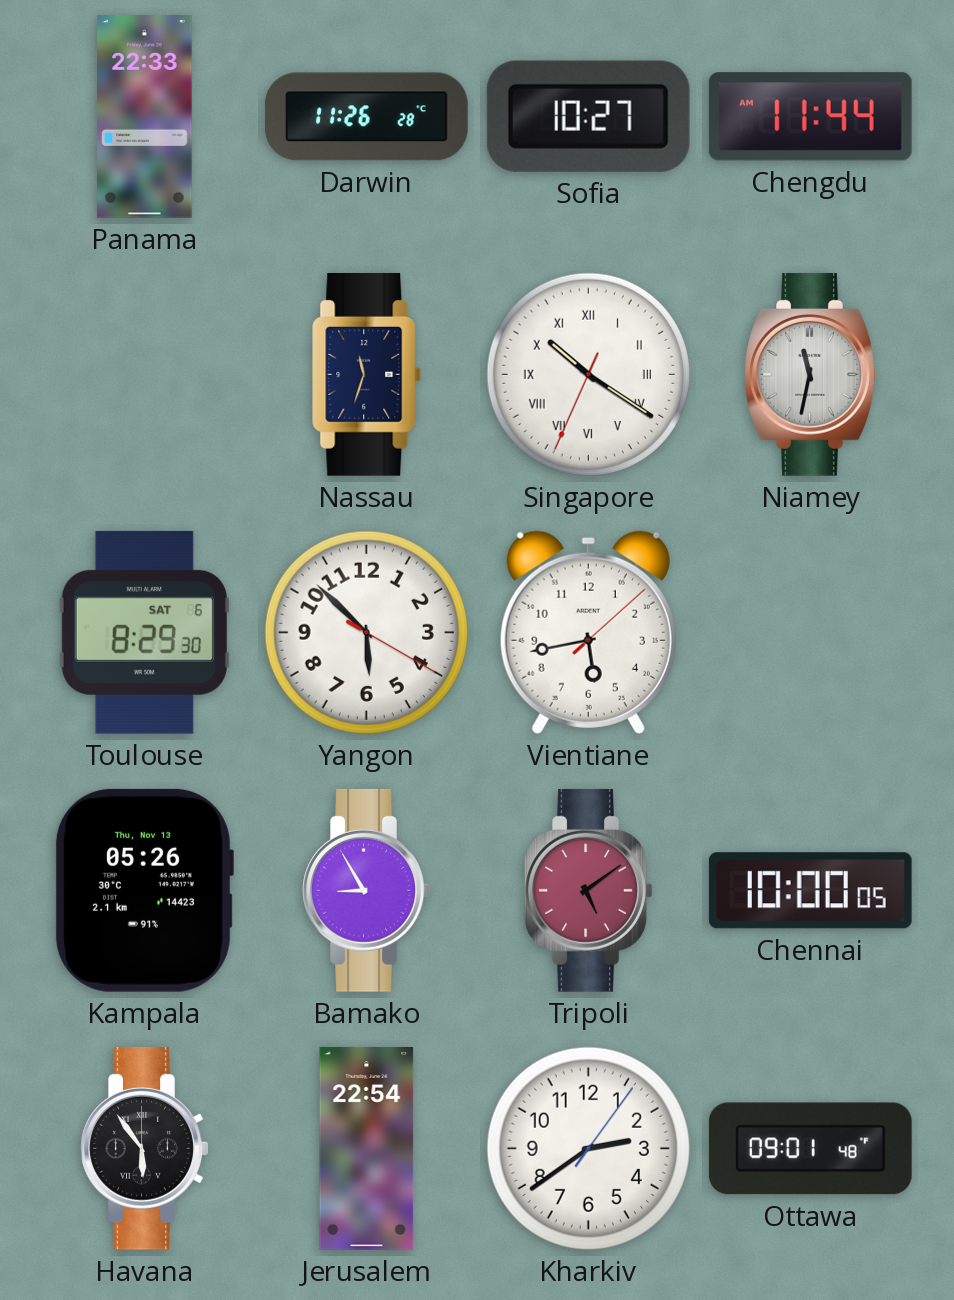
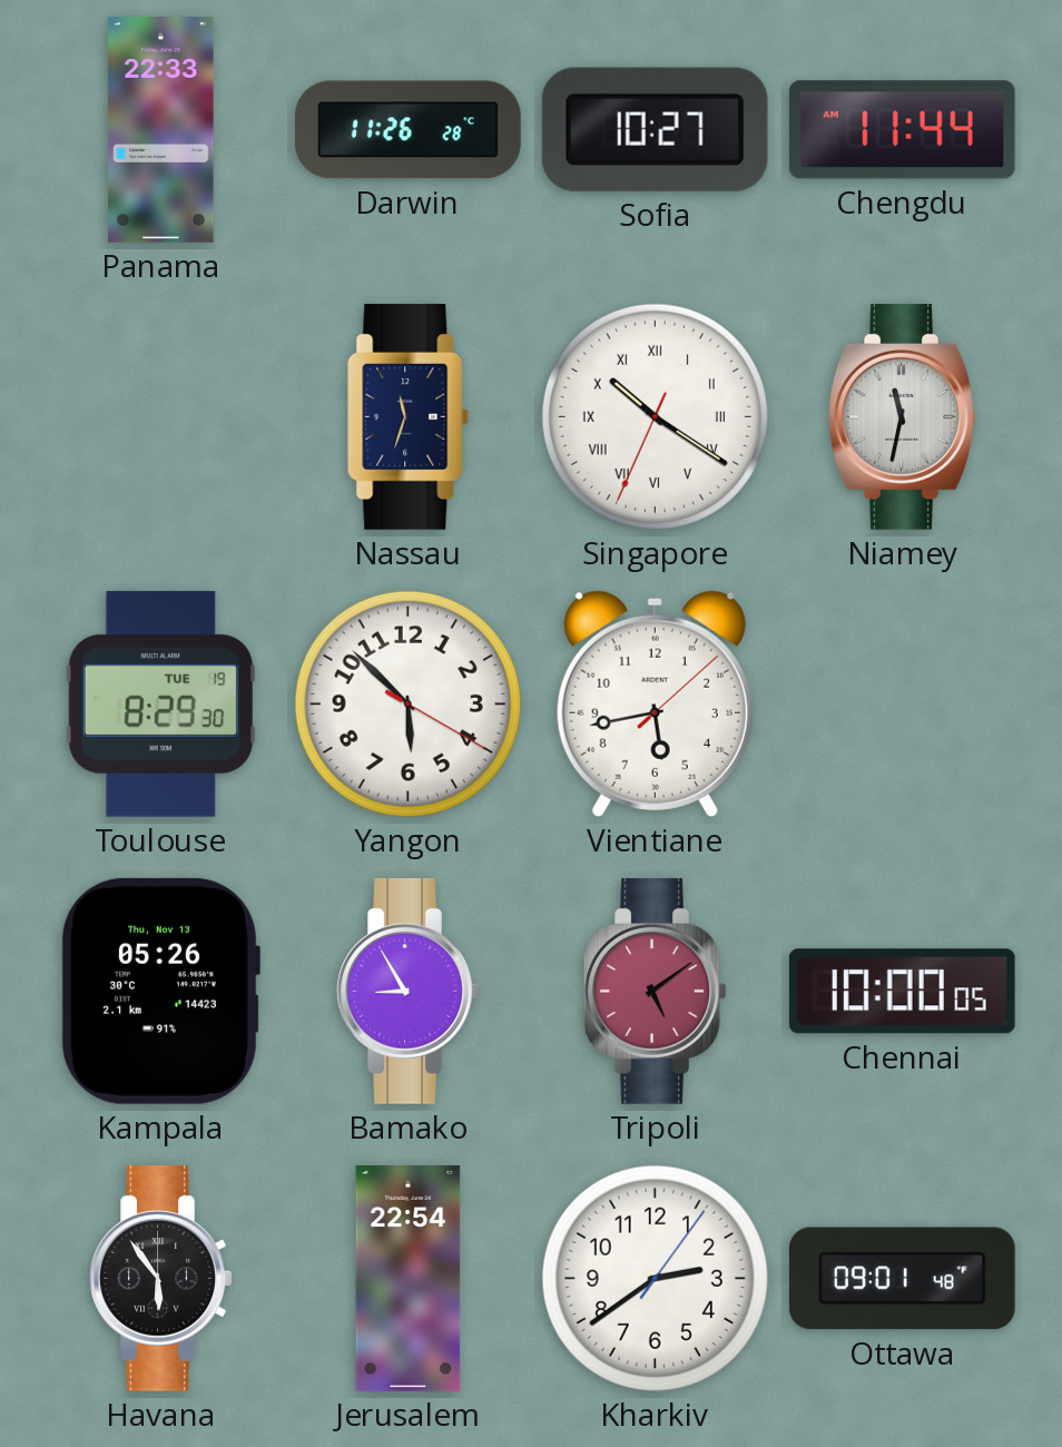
Toulouse date: SAT 6 -> TUE 19
